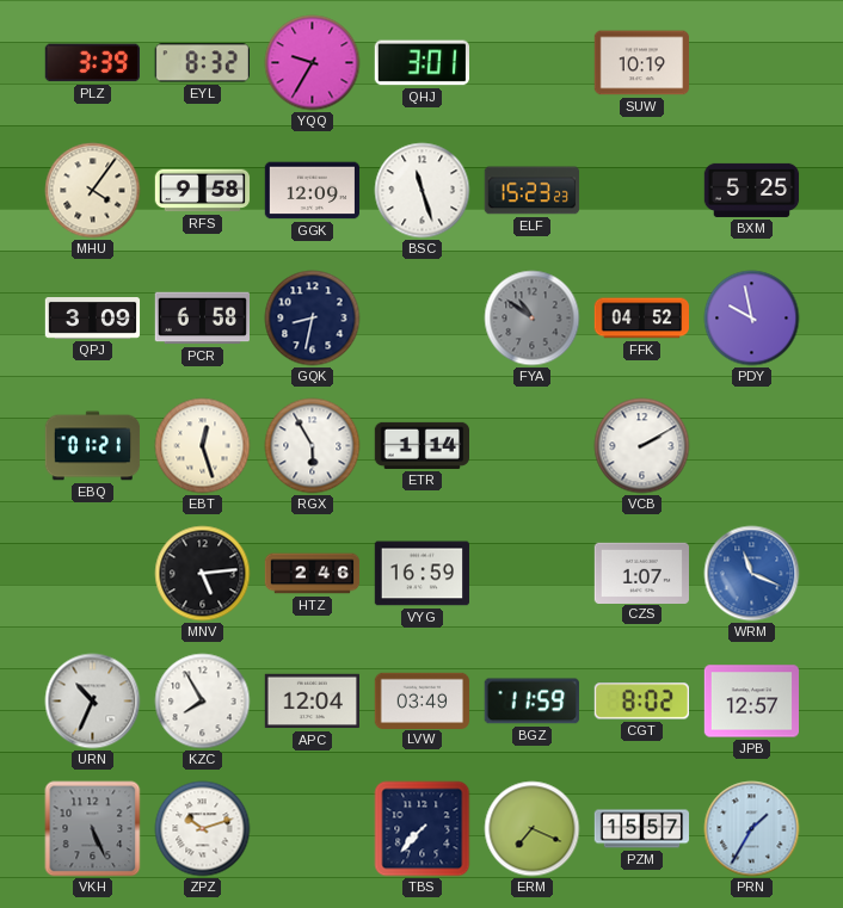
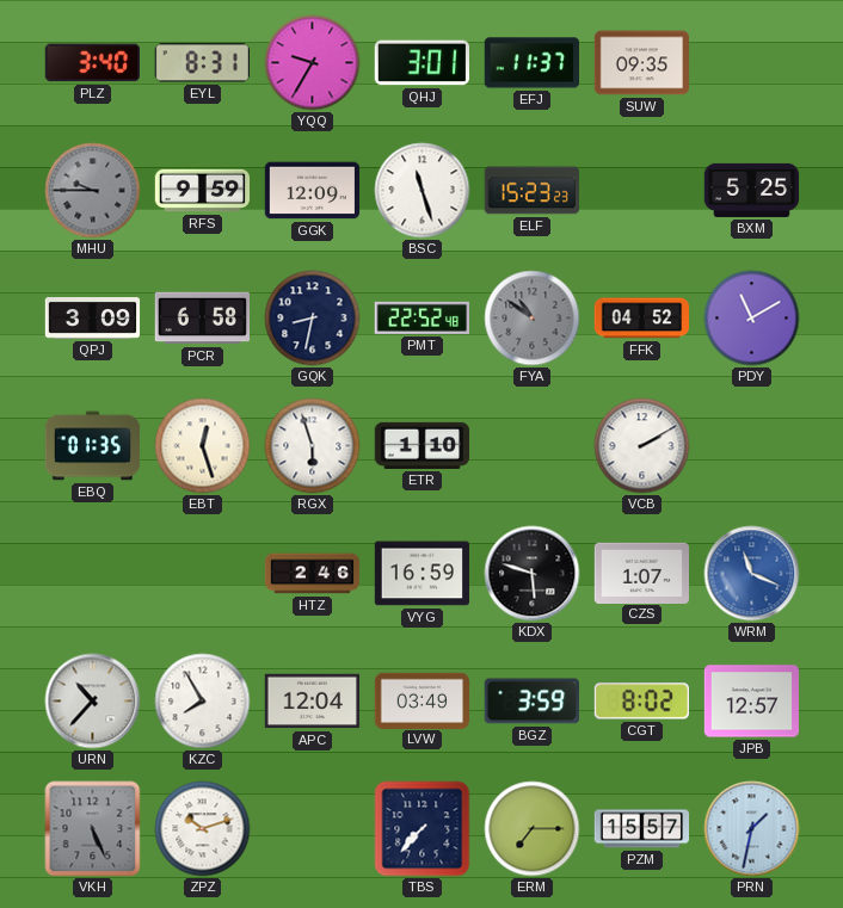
PLZ: 3:39 -> 3:40
EYL: 8:32 -> 8:31
EFJ: none -> 11:37
SUW: 10:19 -> 09:35
MHU: 4:06 -> 9:45
MHU dial: cream -> grey
RFS: 9:58 -> 9:59
PMT: none -> 22:52
PDY: 9:58 -> 11:10
EBQ: 01:21 -> 01:35
RGX: 5:55 -> 5:57
ETR: 1:14 -> 1:10
MNV: 5:14 -> none
KDX: none -> 5:48
URN: 10:34 -> 10:37
BGZ: 11:59 -> 3:59
ERM: 7:19 -> 7:15
PRN: 1:35 -> 1:32
